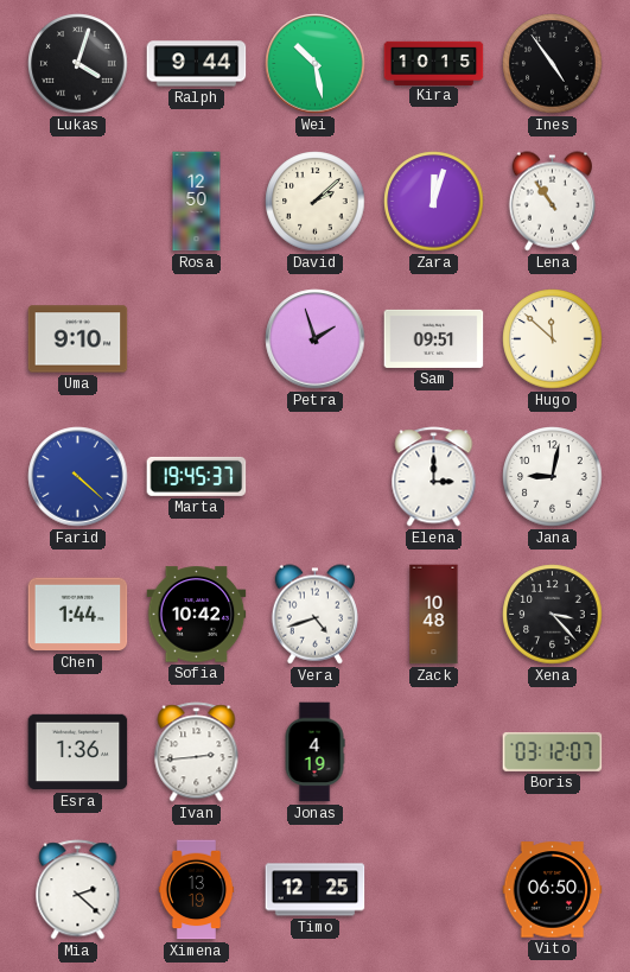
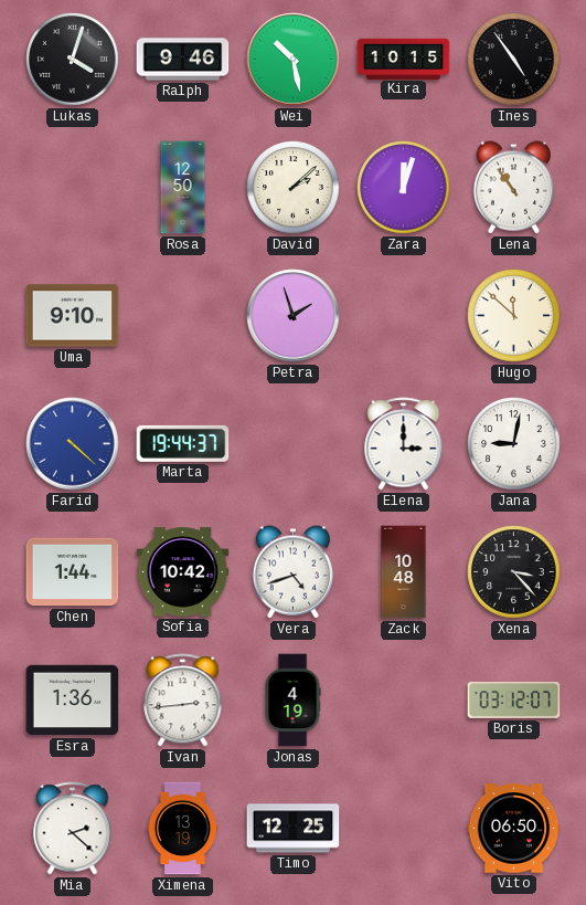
Ralph: 9:44 -> 9:46
Sam: 09:51 -> none
Marta: 19:45 -> 19:44
